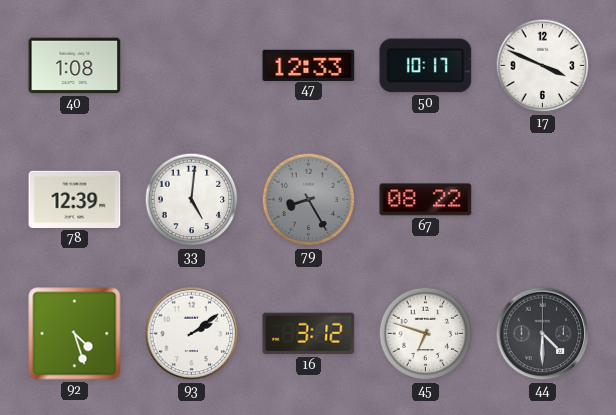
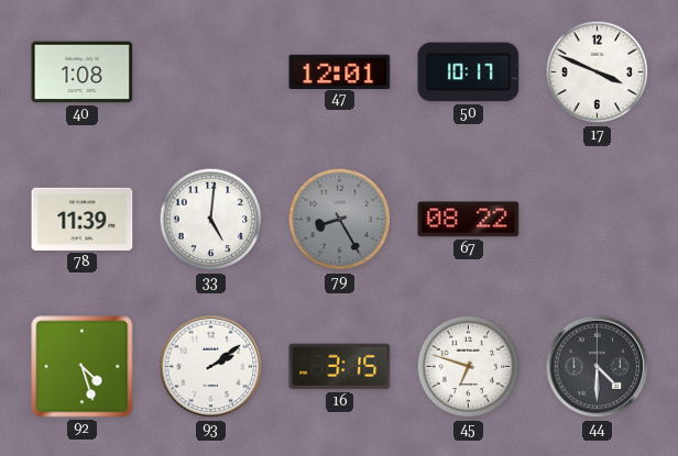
47: 12:33 -> 12:01
78: 12:39 -> 11:39
16: 3:12 -> 3:15
